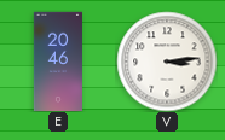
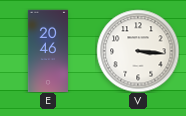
V: 3:14 -> 3:16
